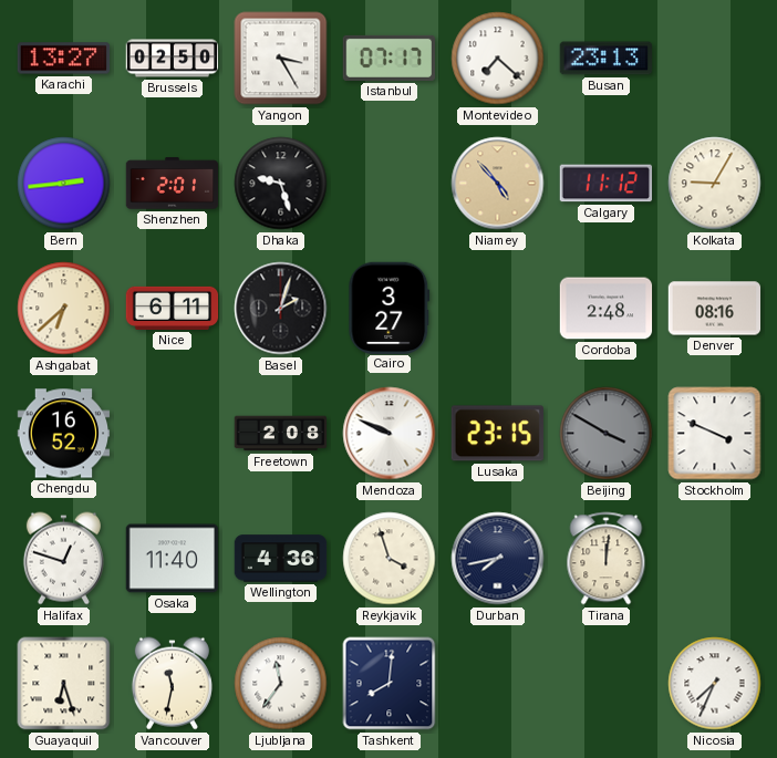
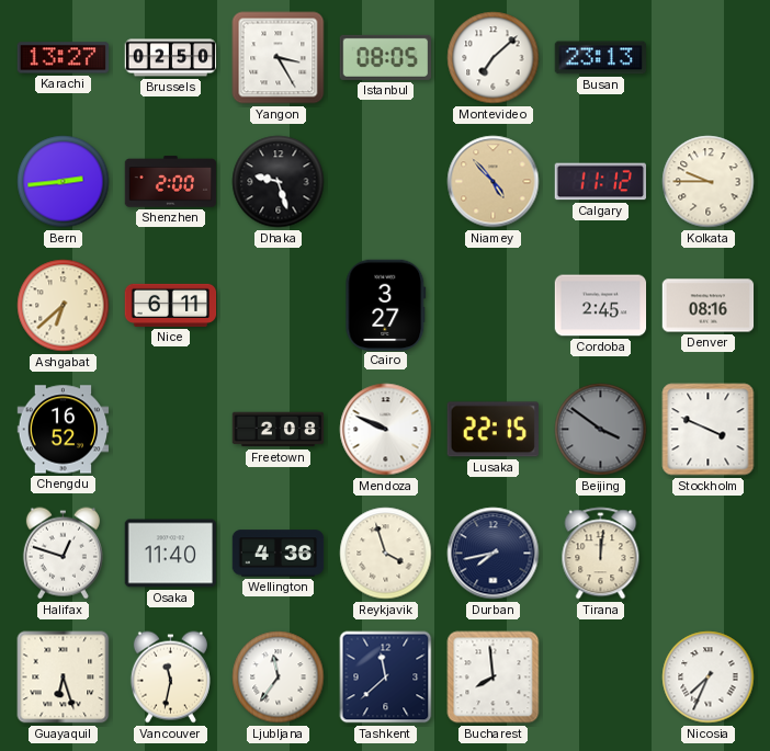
Istanbul: 07:17 -> 08:05
Montevideo: 7:22 -> 7:08
Shenzhen: 2:01 -> 2:00
Kolkata: 9:05 -> 9:45
Basel: 2:03 -> none
Cordoba: 2:48 -> 2:45
Lusaka: 23:15 -> 22:15
Beijing: 3:50 -> 3:51
Tashkent: 8:01 -> 11:38
Bucharest: none -> 7:59
